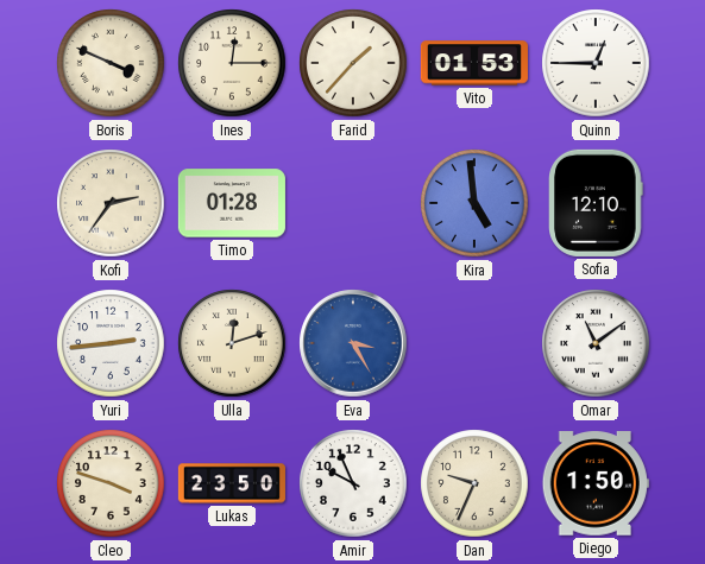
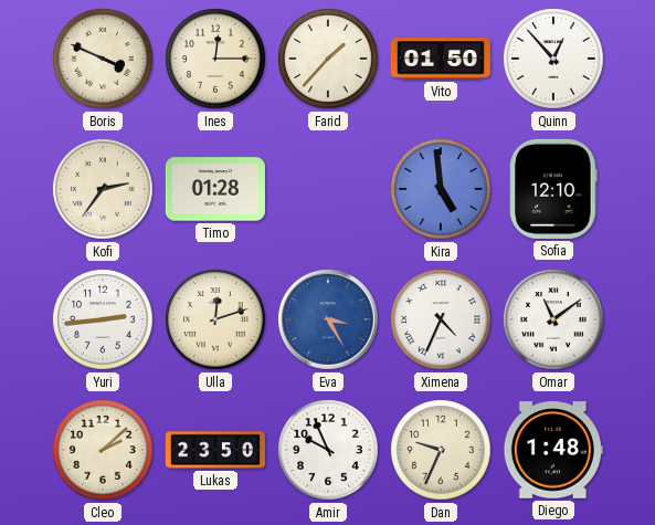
Vito: 01:53 -> 01:50
Quinn: 12:45 -> 12:53
Ximena: none -> 4:34
Cleo: 3:48 -> 2:08
Diego: 1:50 -> 1:48
